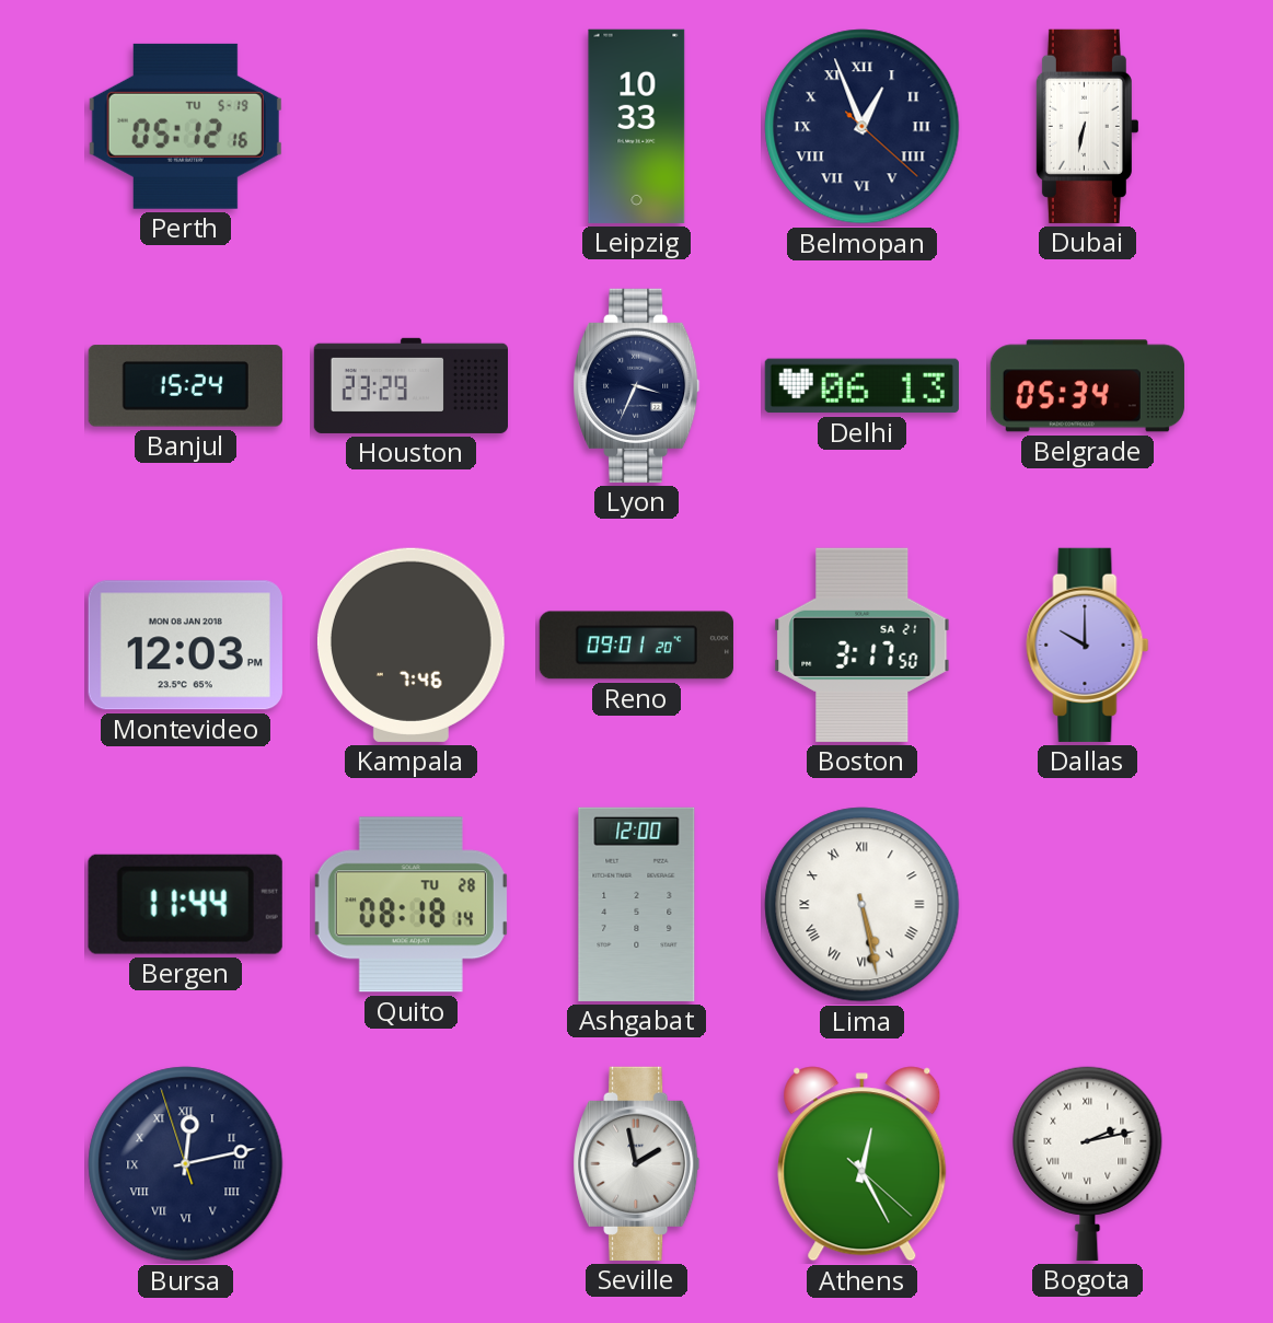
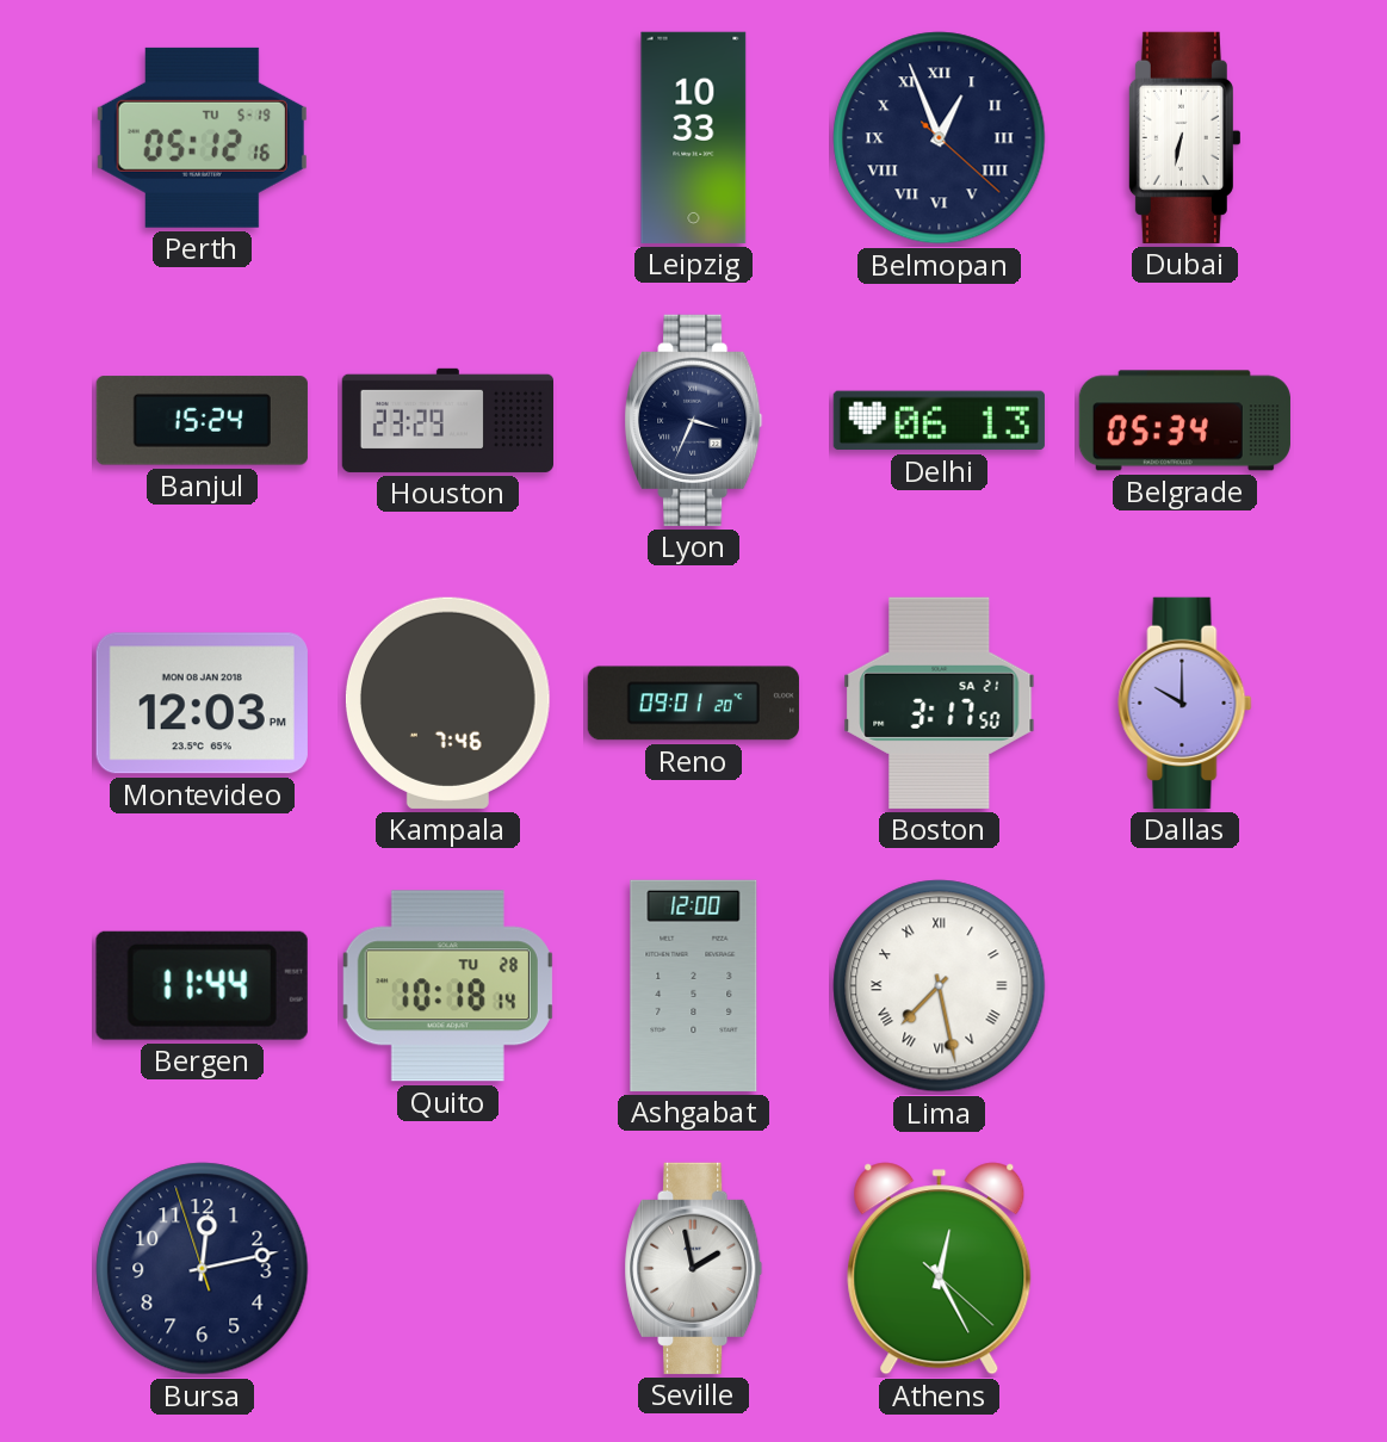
Quito: 08:18 -> 10:18
Lima: 5:28 -> 7:28
Bursa numerals: Roman -> Arabic
Bogota: 2:13 -> none
